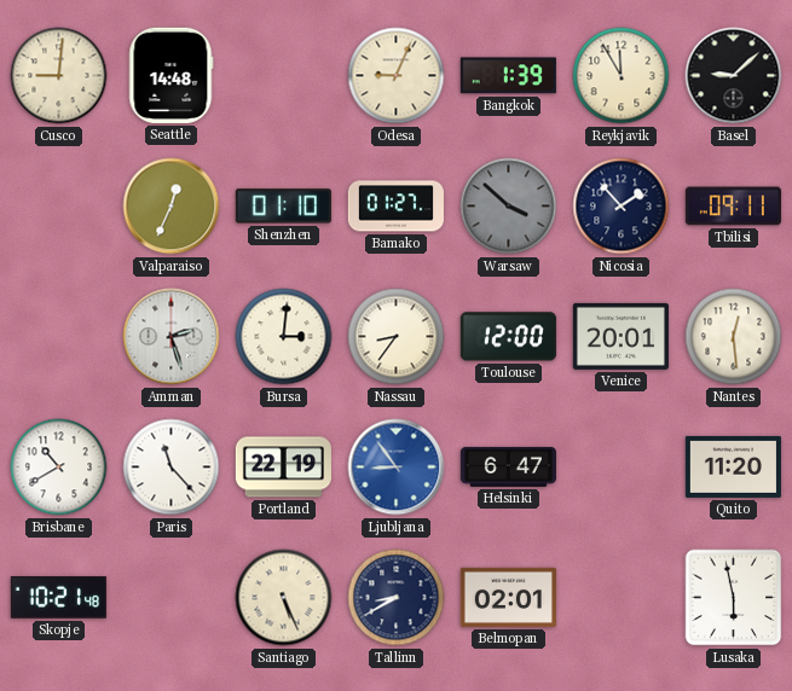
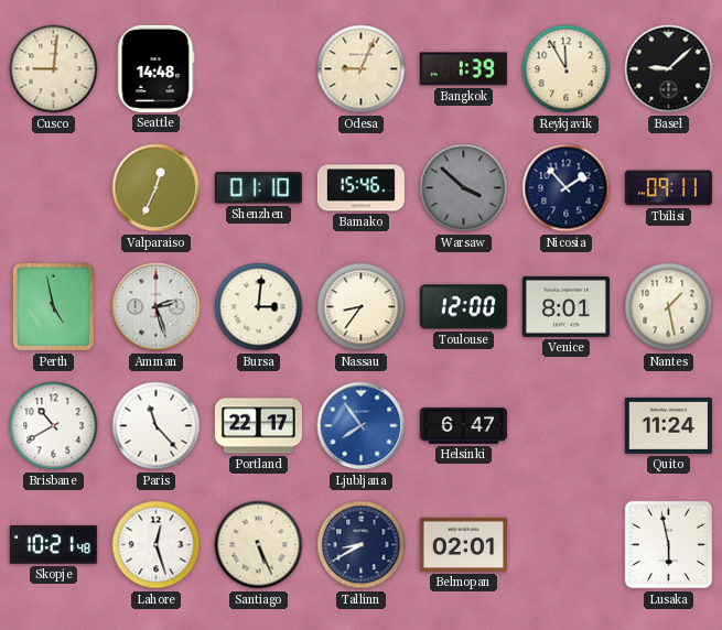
Bamako: 01:27 -> 15:46
Perth: none -> 4:58
Venice: 20:01 -> 8:01
Nantes: 12:29 -> 1:28
Portland: 22:19 -> 22:17
Ljubljana: 8:54 -> 7:54
Quito: 11:20 -> 11:24
Lahore: none -> 12:27
